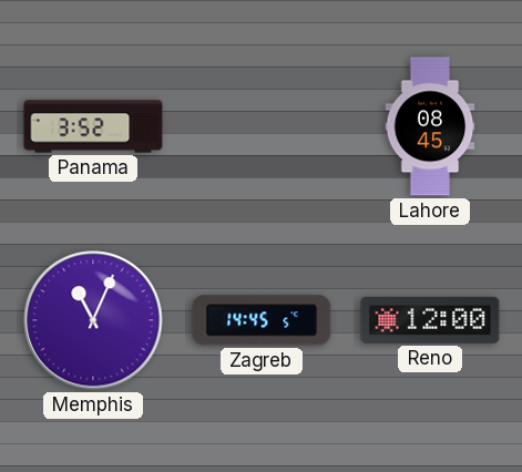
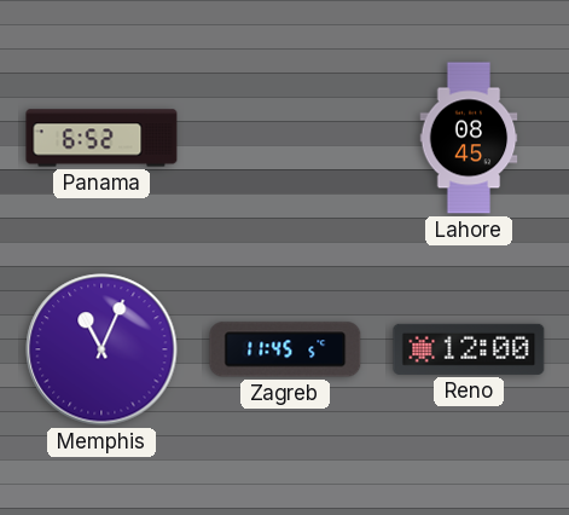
Panama: 3:52 -> 6:52
Zagreb: 14:45 -> 11:45
